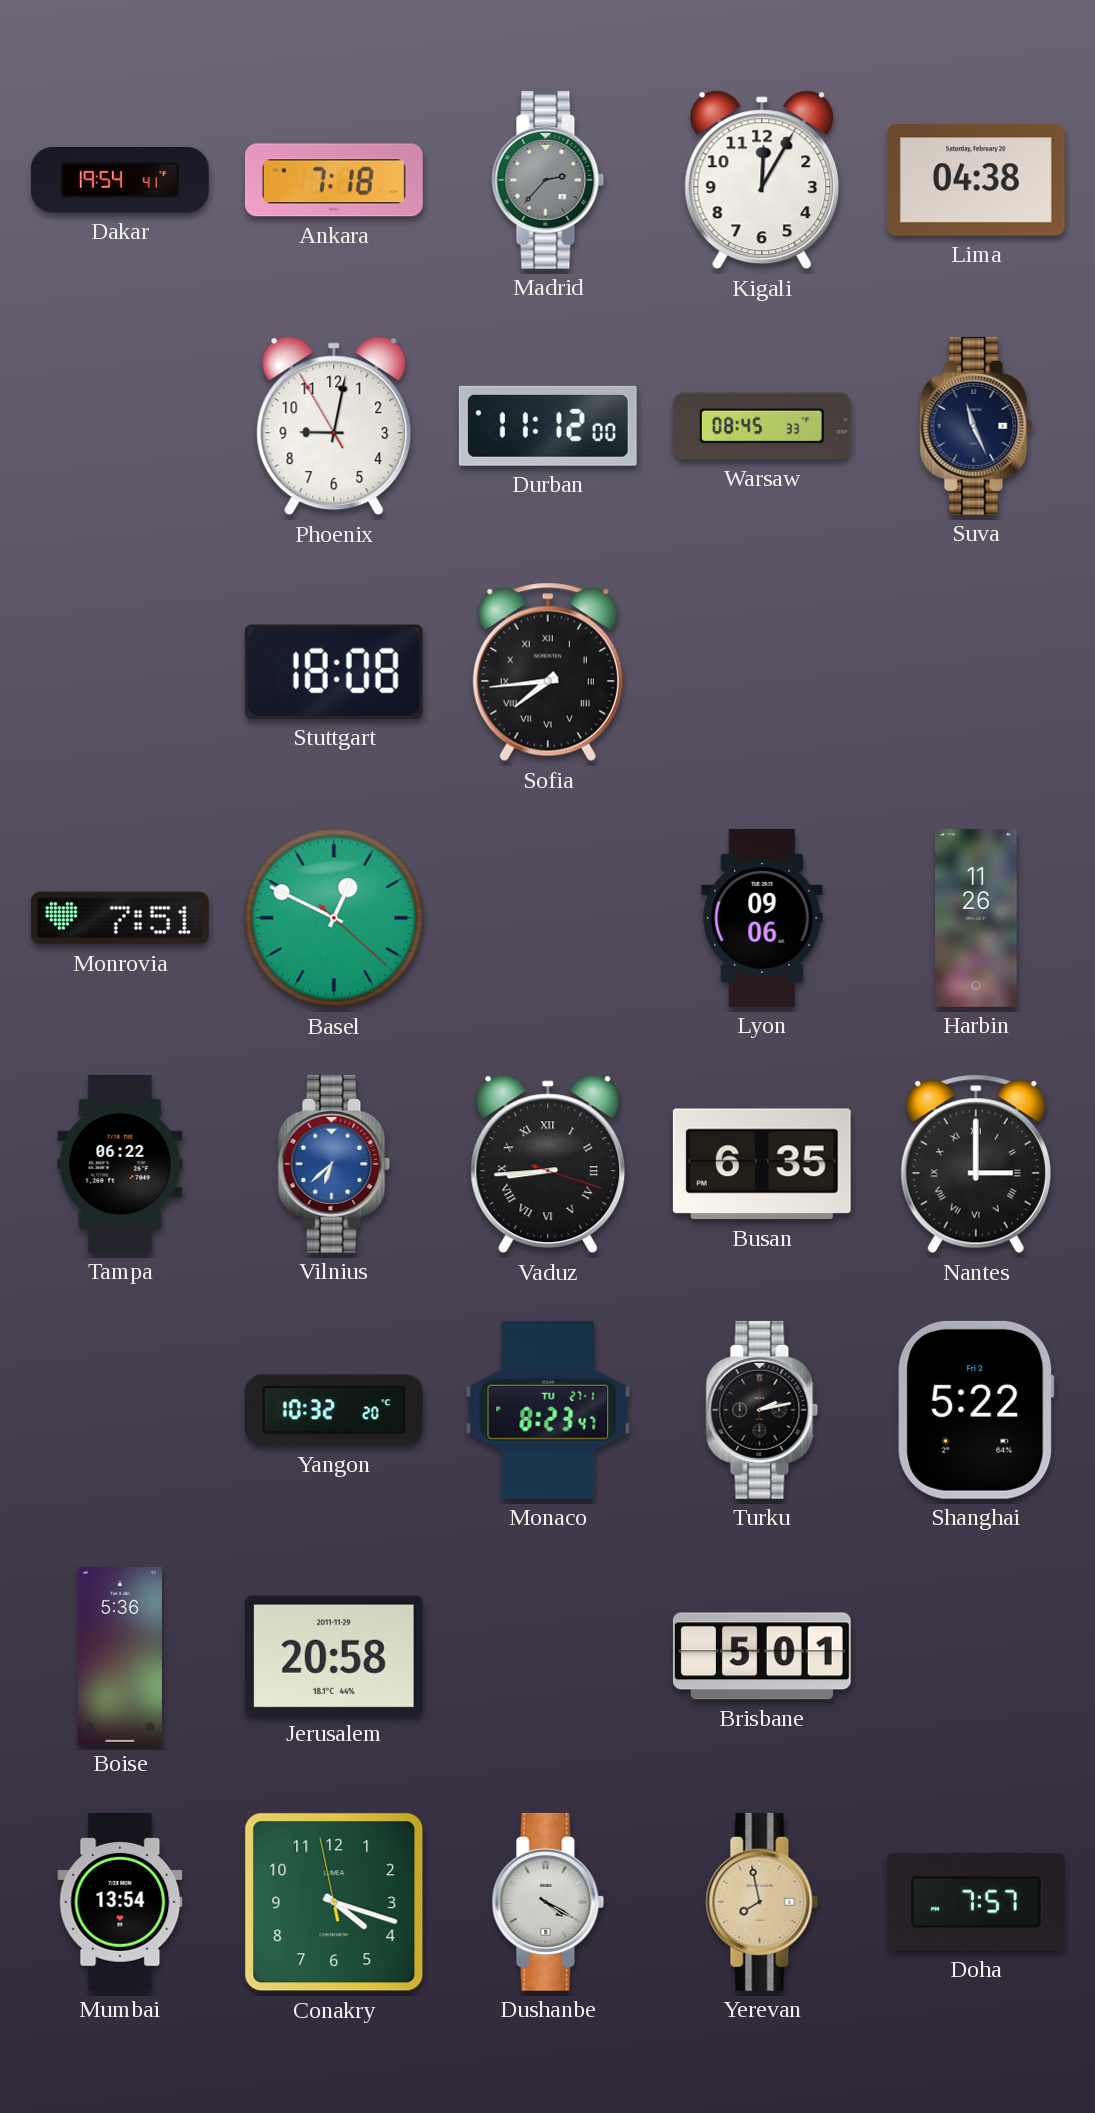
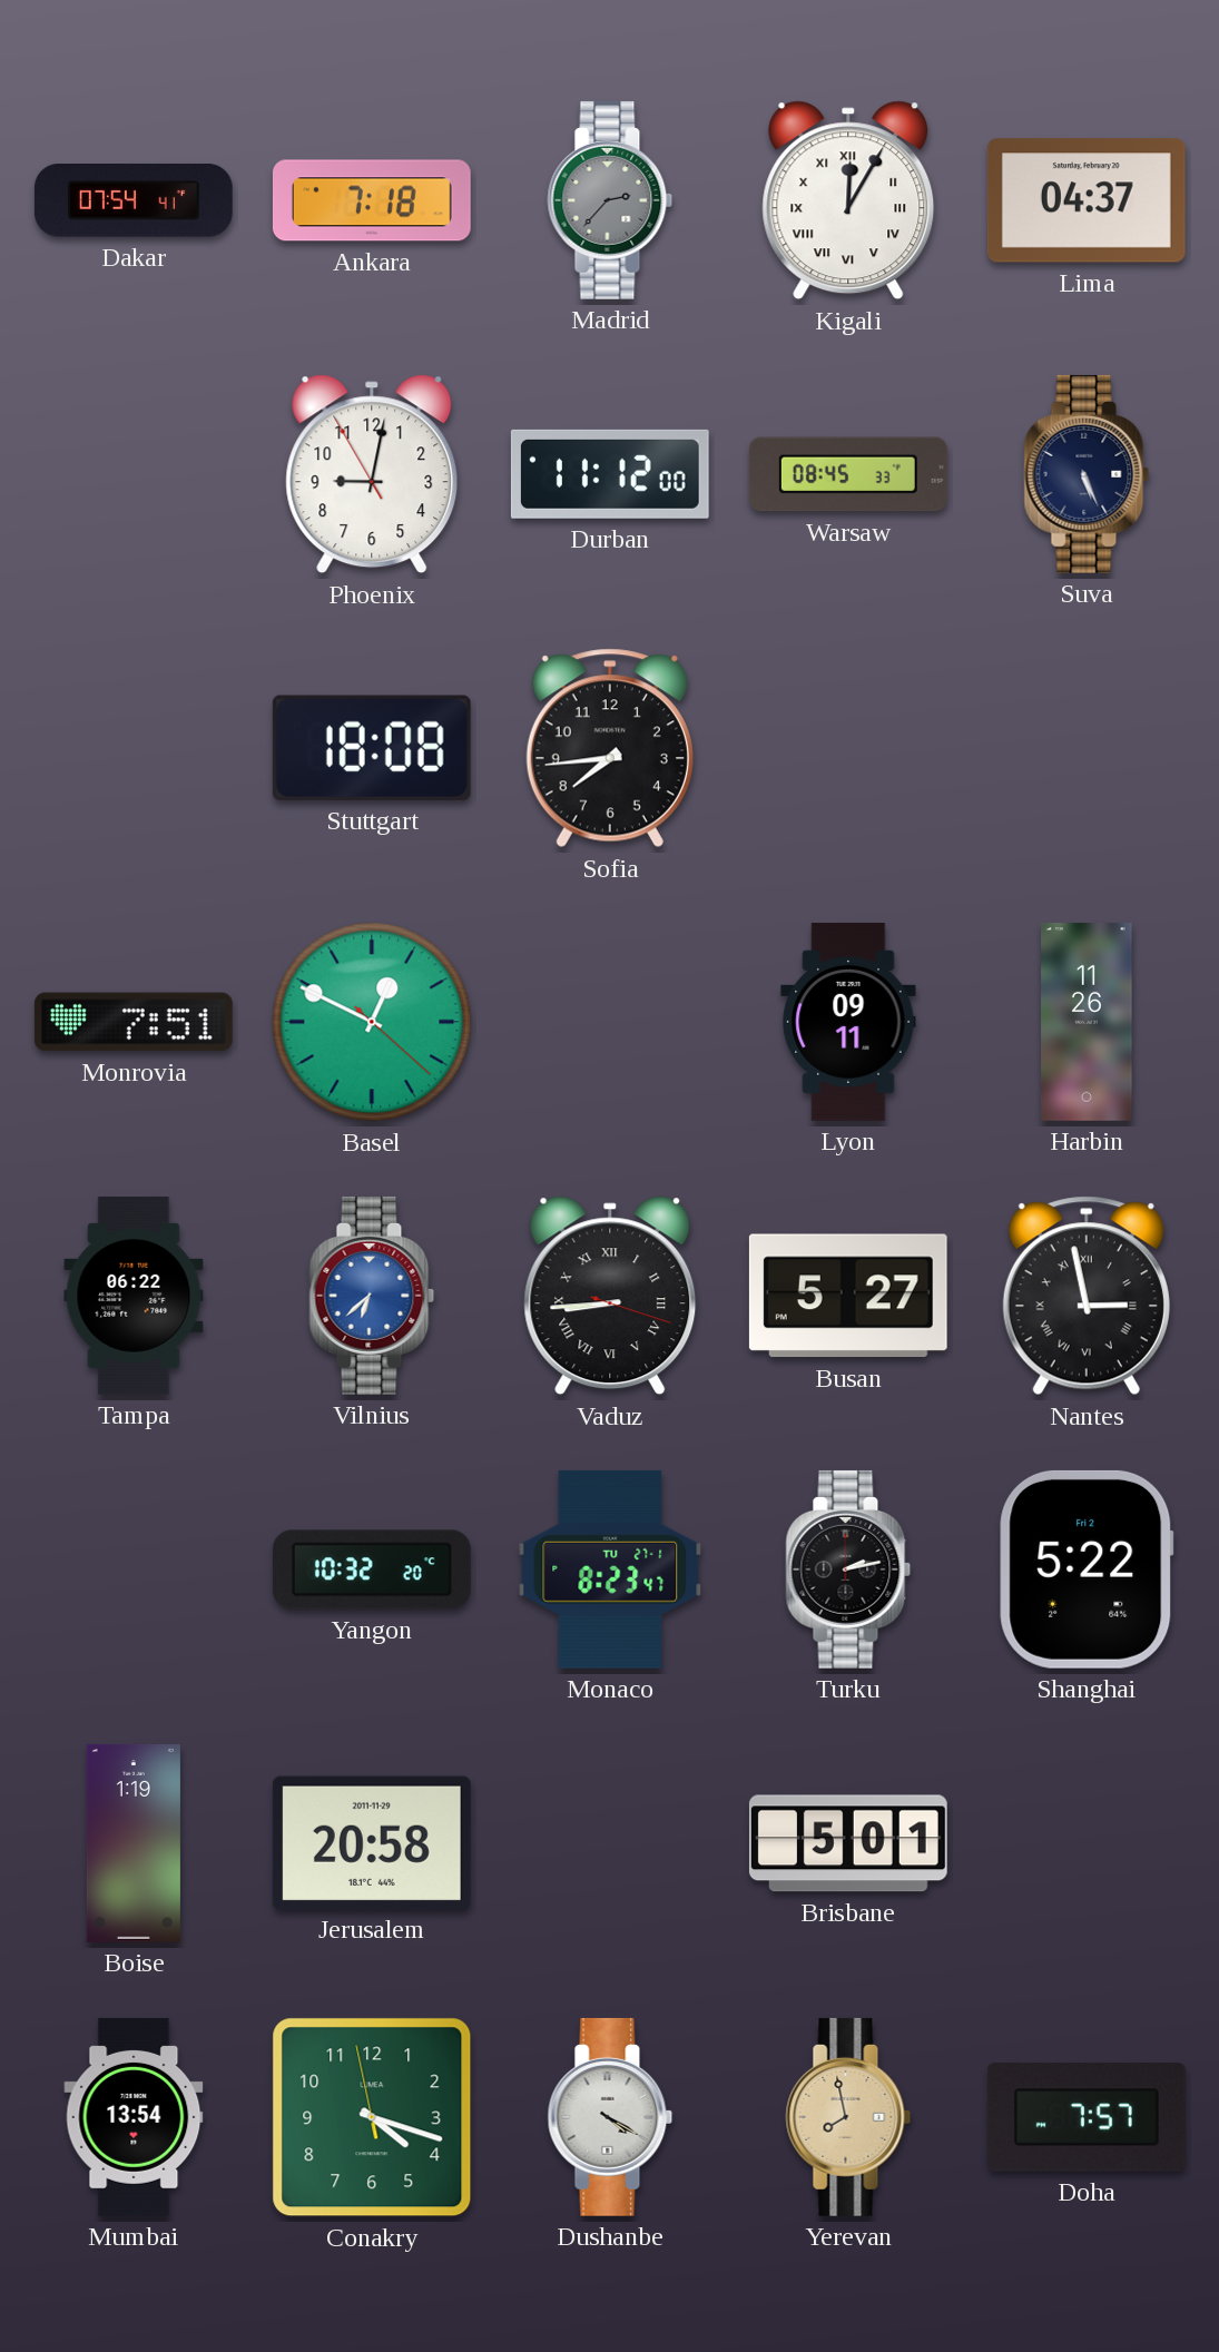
Dakar: 19:54 -> 07:54
Kigali numerals: Arabic -> Roman
Lima: 04:38 -> 04:37
Suva: 11:26 -> 5:26
Sofia numerals: Roman -> Arabic
Lyon: 09:06 -> 09:11
Busan: 6:35 -> 5:27
Nantes: 3:00 -> 2:58
Boise: 5:36 -> 1:19
